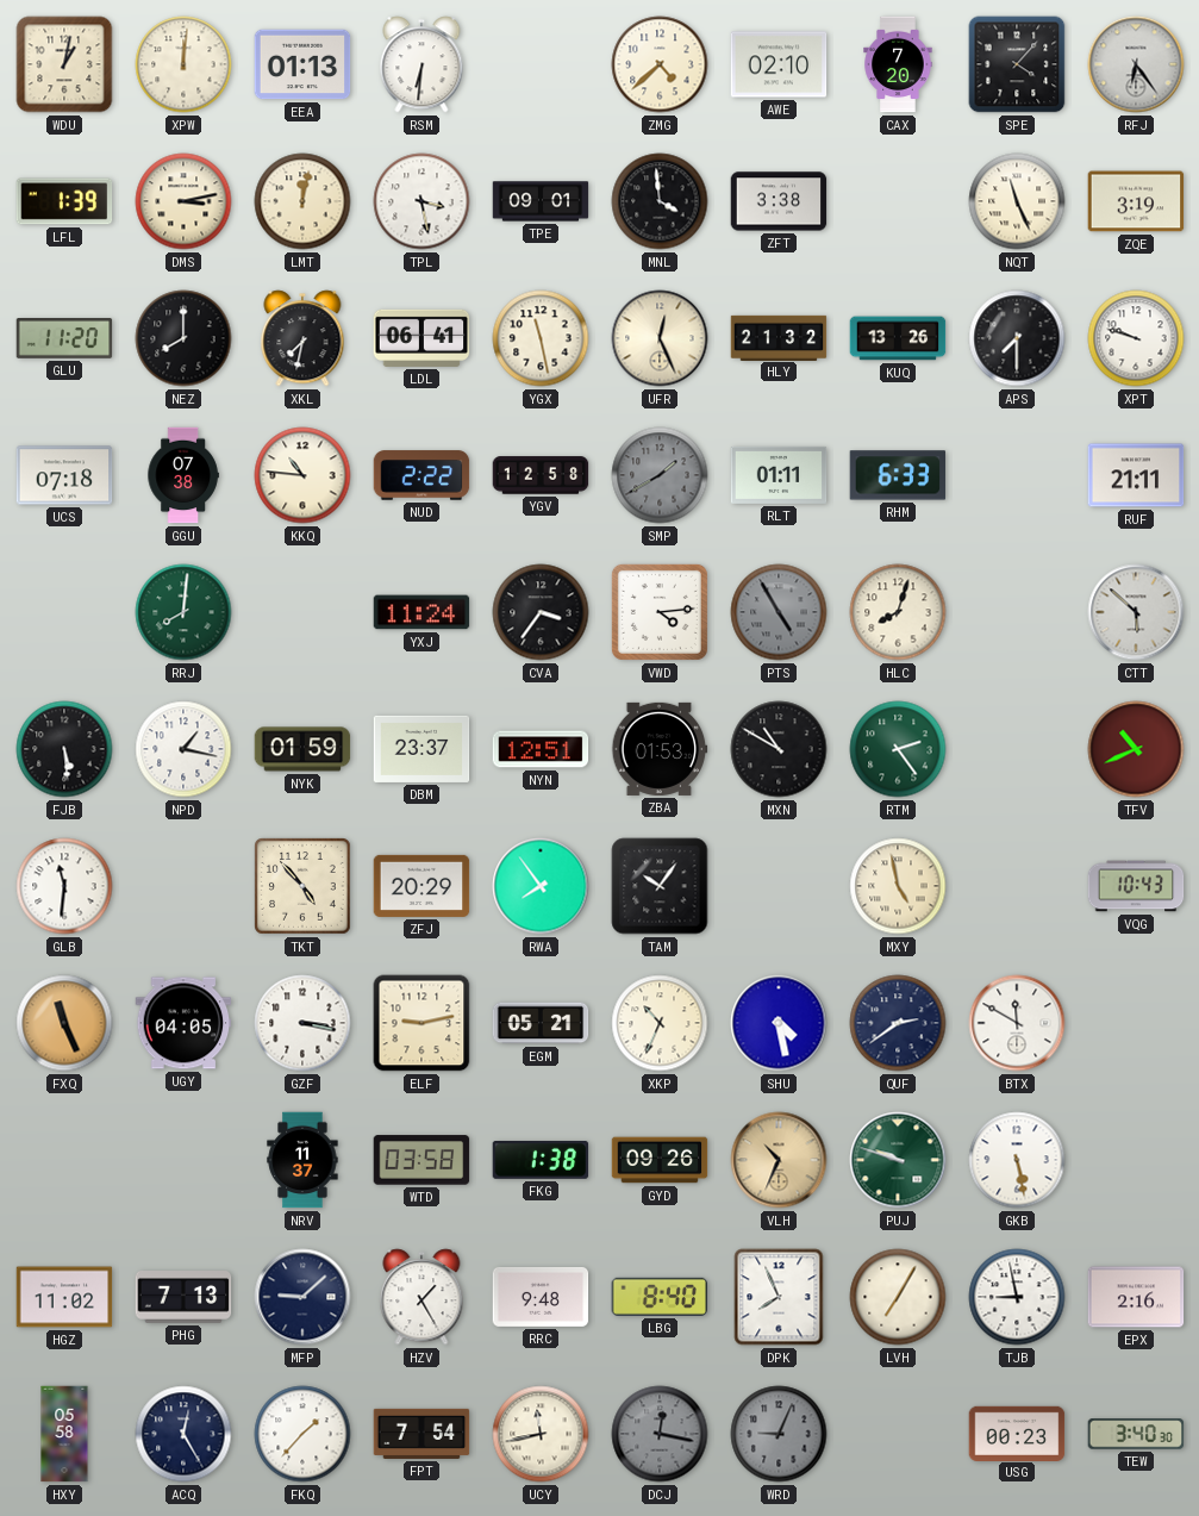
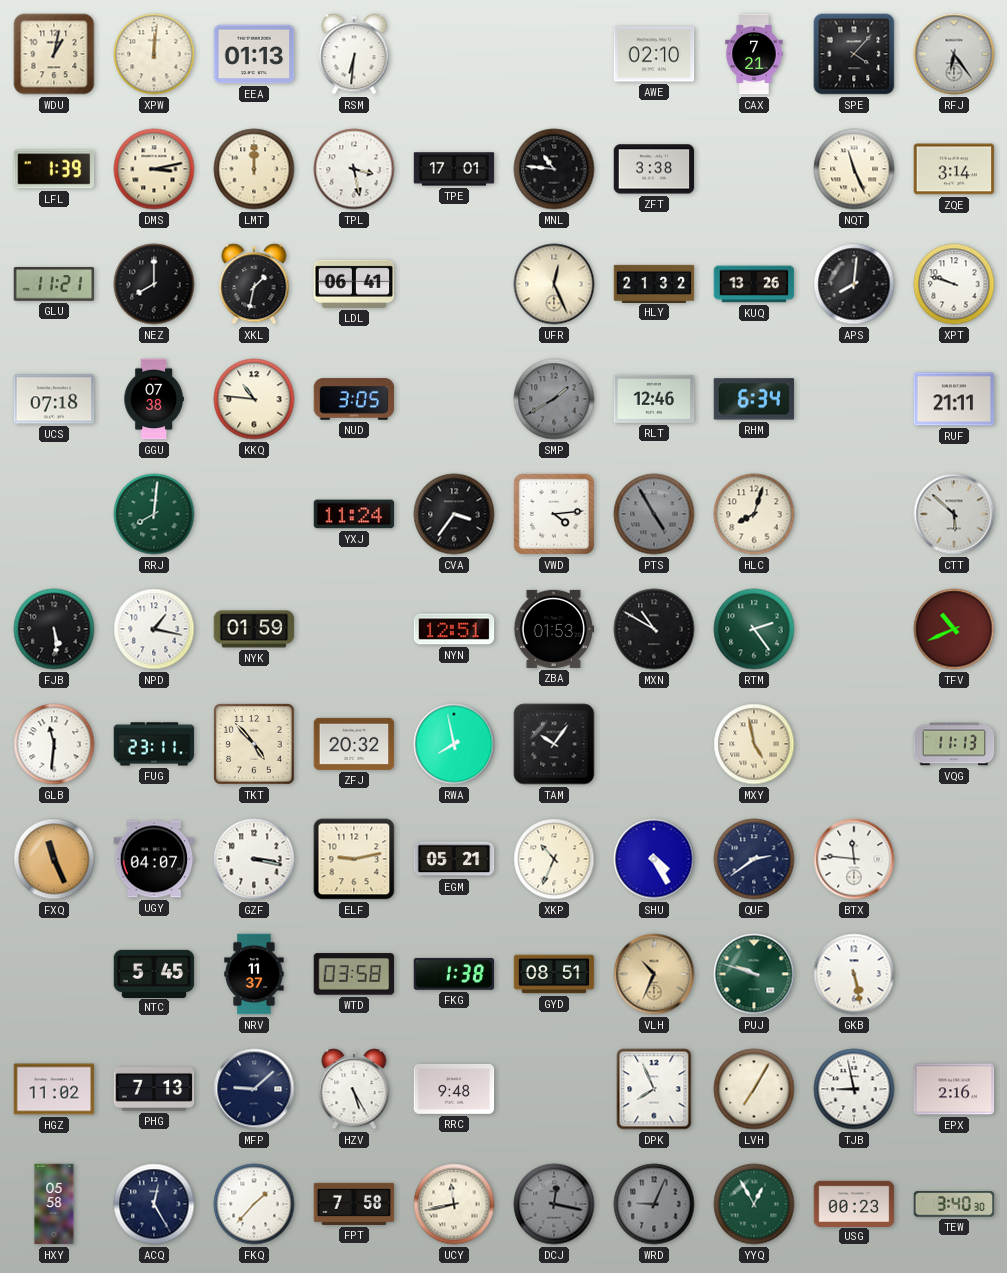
ZMG: 4:38 -> none
CAX: 7:20 -> 7:21
LMT: 12:02 -> 12:00
TPE: 09:01 -> 17:01
MNL: 3:59 -> 10:46
ZQE: 3:19 -> 3:14
GLU: 11:20 -> 11:21
XKL: 7:32 -> 1:32
YGX: 11:28 -> none
APS: 7:30 -> 8:01
NUD: 2:22 -> 3:05
YGV: 12:58 -> none
RLT: 01:11 -> 12:46
RHM: 6:33 -> 6:34
DBM: 23:37 -> none
FUG: none -> 23:11
ZFJ: 20:29 -> 20:32
RWA: 7:54 -> 7:58
VQG: 10:43 -> 11:13
UGY: 04:05 -> 04:07
SHU: 4:28 -> 4:25
BTX: 11:50 -> 11:46
NTC: none -> 5:45
GYD: 09:26 -> 08:51
HZV: 1:25 -> 5:25
LBG: 8:40 -> none
FPT: 7:54 -> 7:58
YYQ: none -> 12:55
